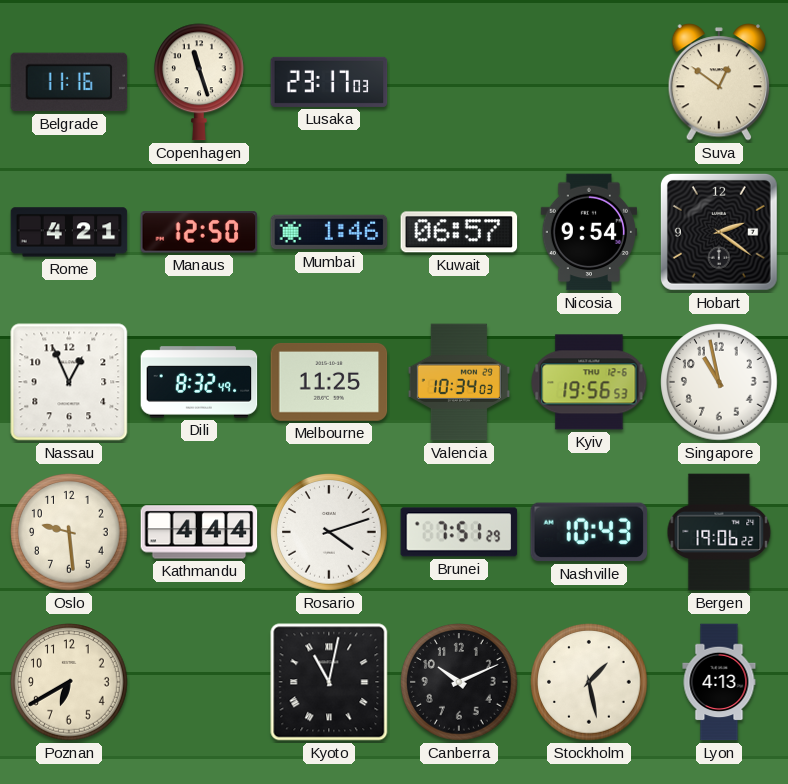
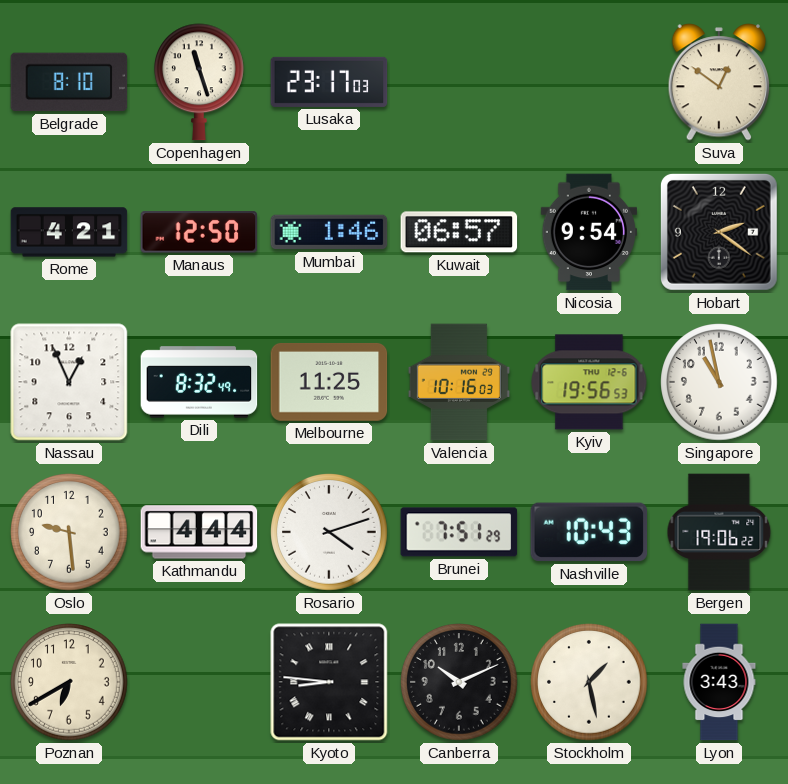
Belgrade: 11:16 -> 8:10
Valencia: 10:34 -> 10:16
Kyoto: 11:02 -> 8:46
Lyon: 4:13 -> 3:43
